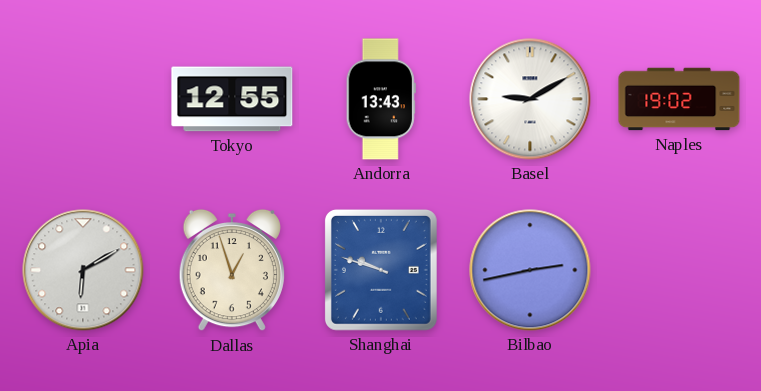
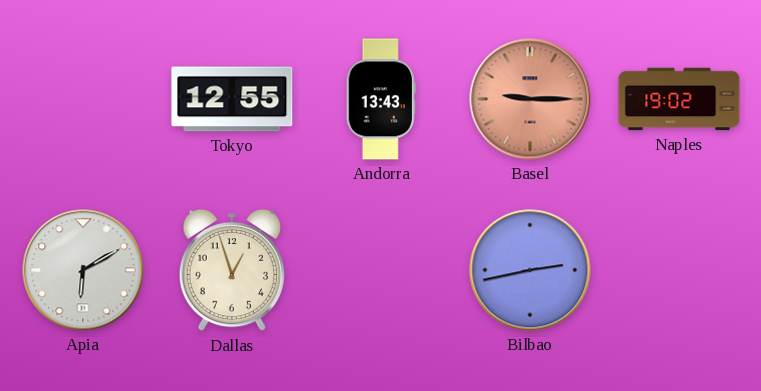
Basel: 9:10 -> 9:15
Basel dial: white -> salmon
Shanghai: 9:48 -> none
